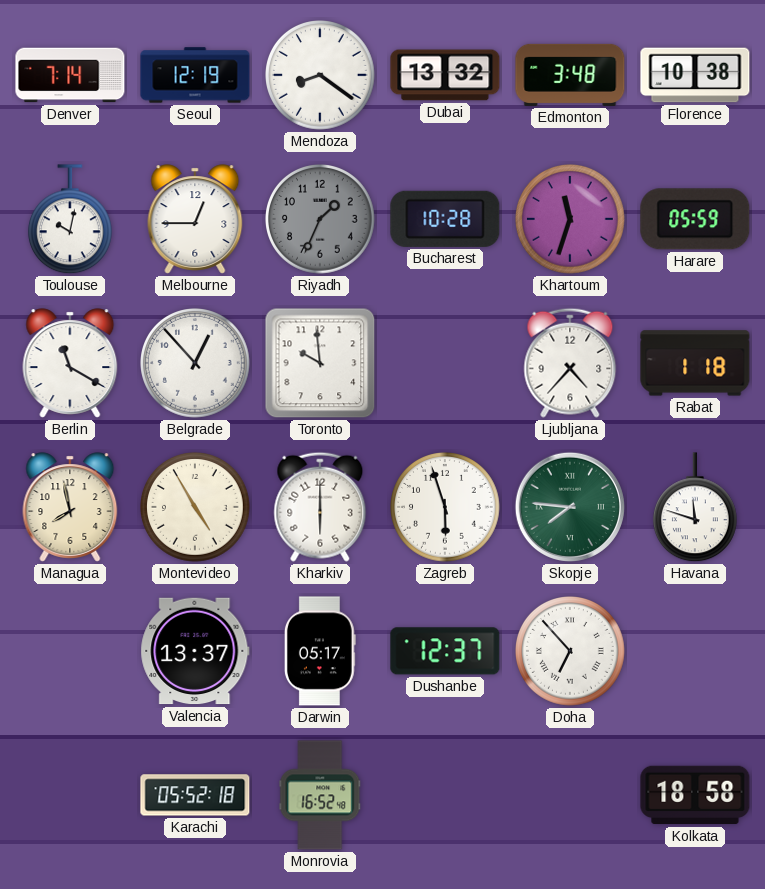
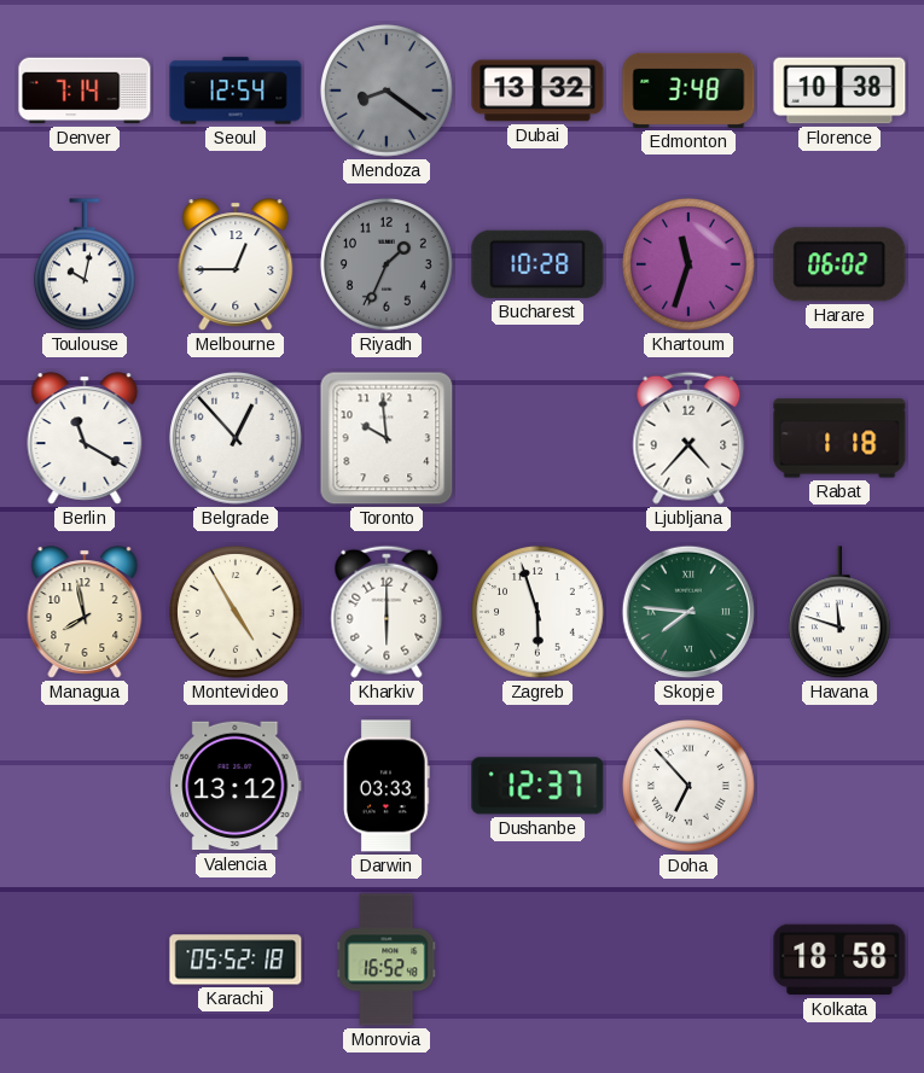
Seoul: 12:19 -> 12:54
Mendoza dial: white -> grey
Harare: 05:59 -> 06:02
Valencia: 13:37 -> 13:12
Darwin: 05:17 -> 03:33
